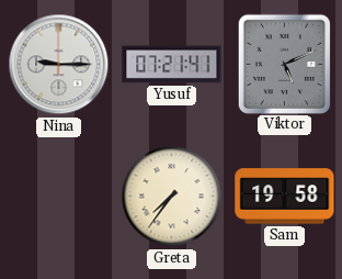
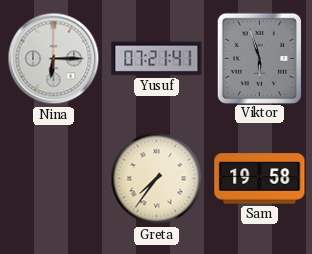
Nina: 9:15 -> 6:15
Viktor: 5:11 -> 5:57
